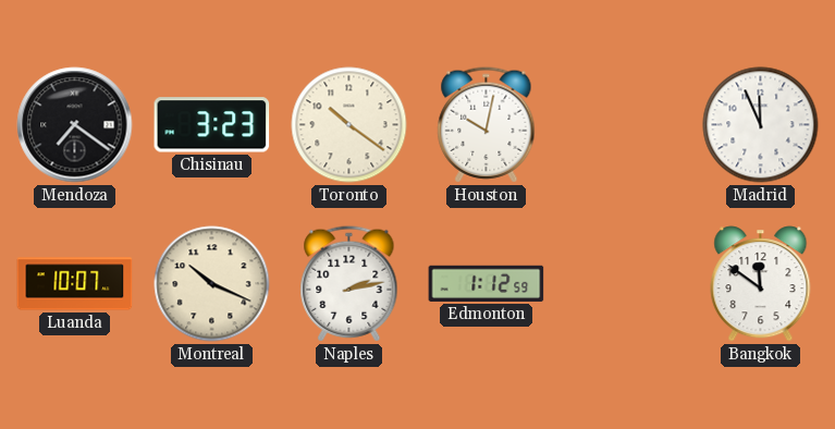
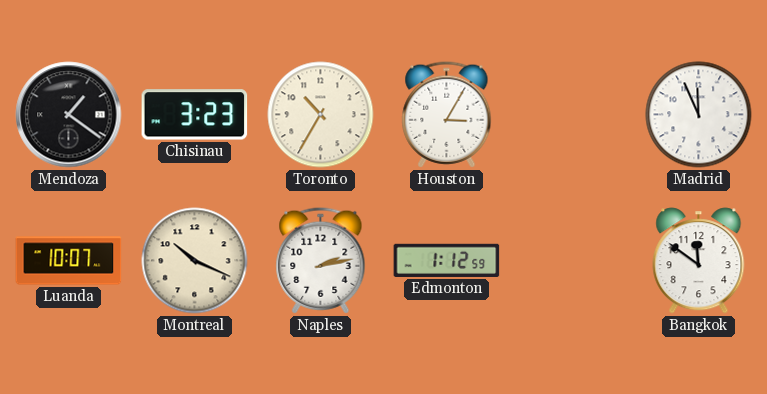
Mendoza: 7:21 -> 1:21
Toronto: 10:21 -> 10:35
Houston: 10:02 -> 3:05
